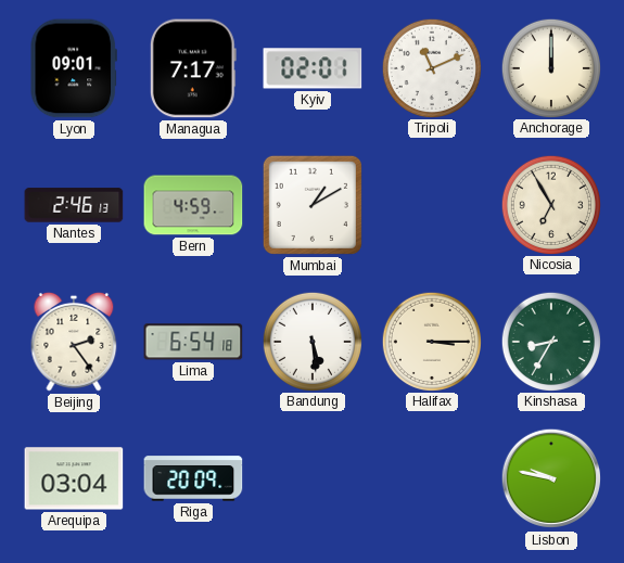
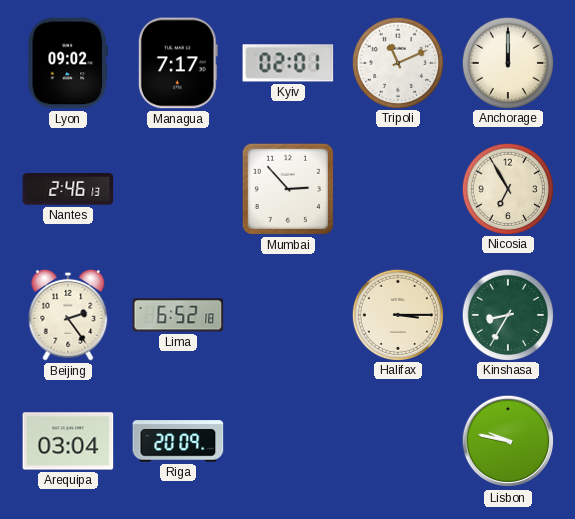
Lyon: 09:01 -> 09:02
Bern: 4:59 -> none
Mumbai: 1:10 -> 2:53
Lima: 6:54 -> 6:52
Bandung: 5:29 -> none
